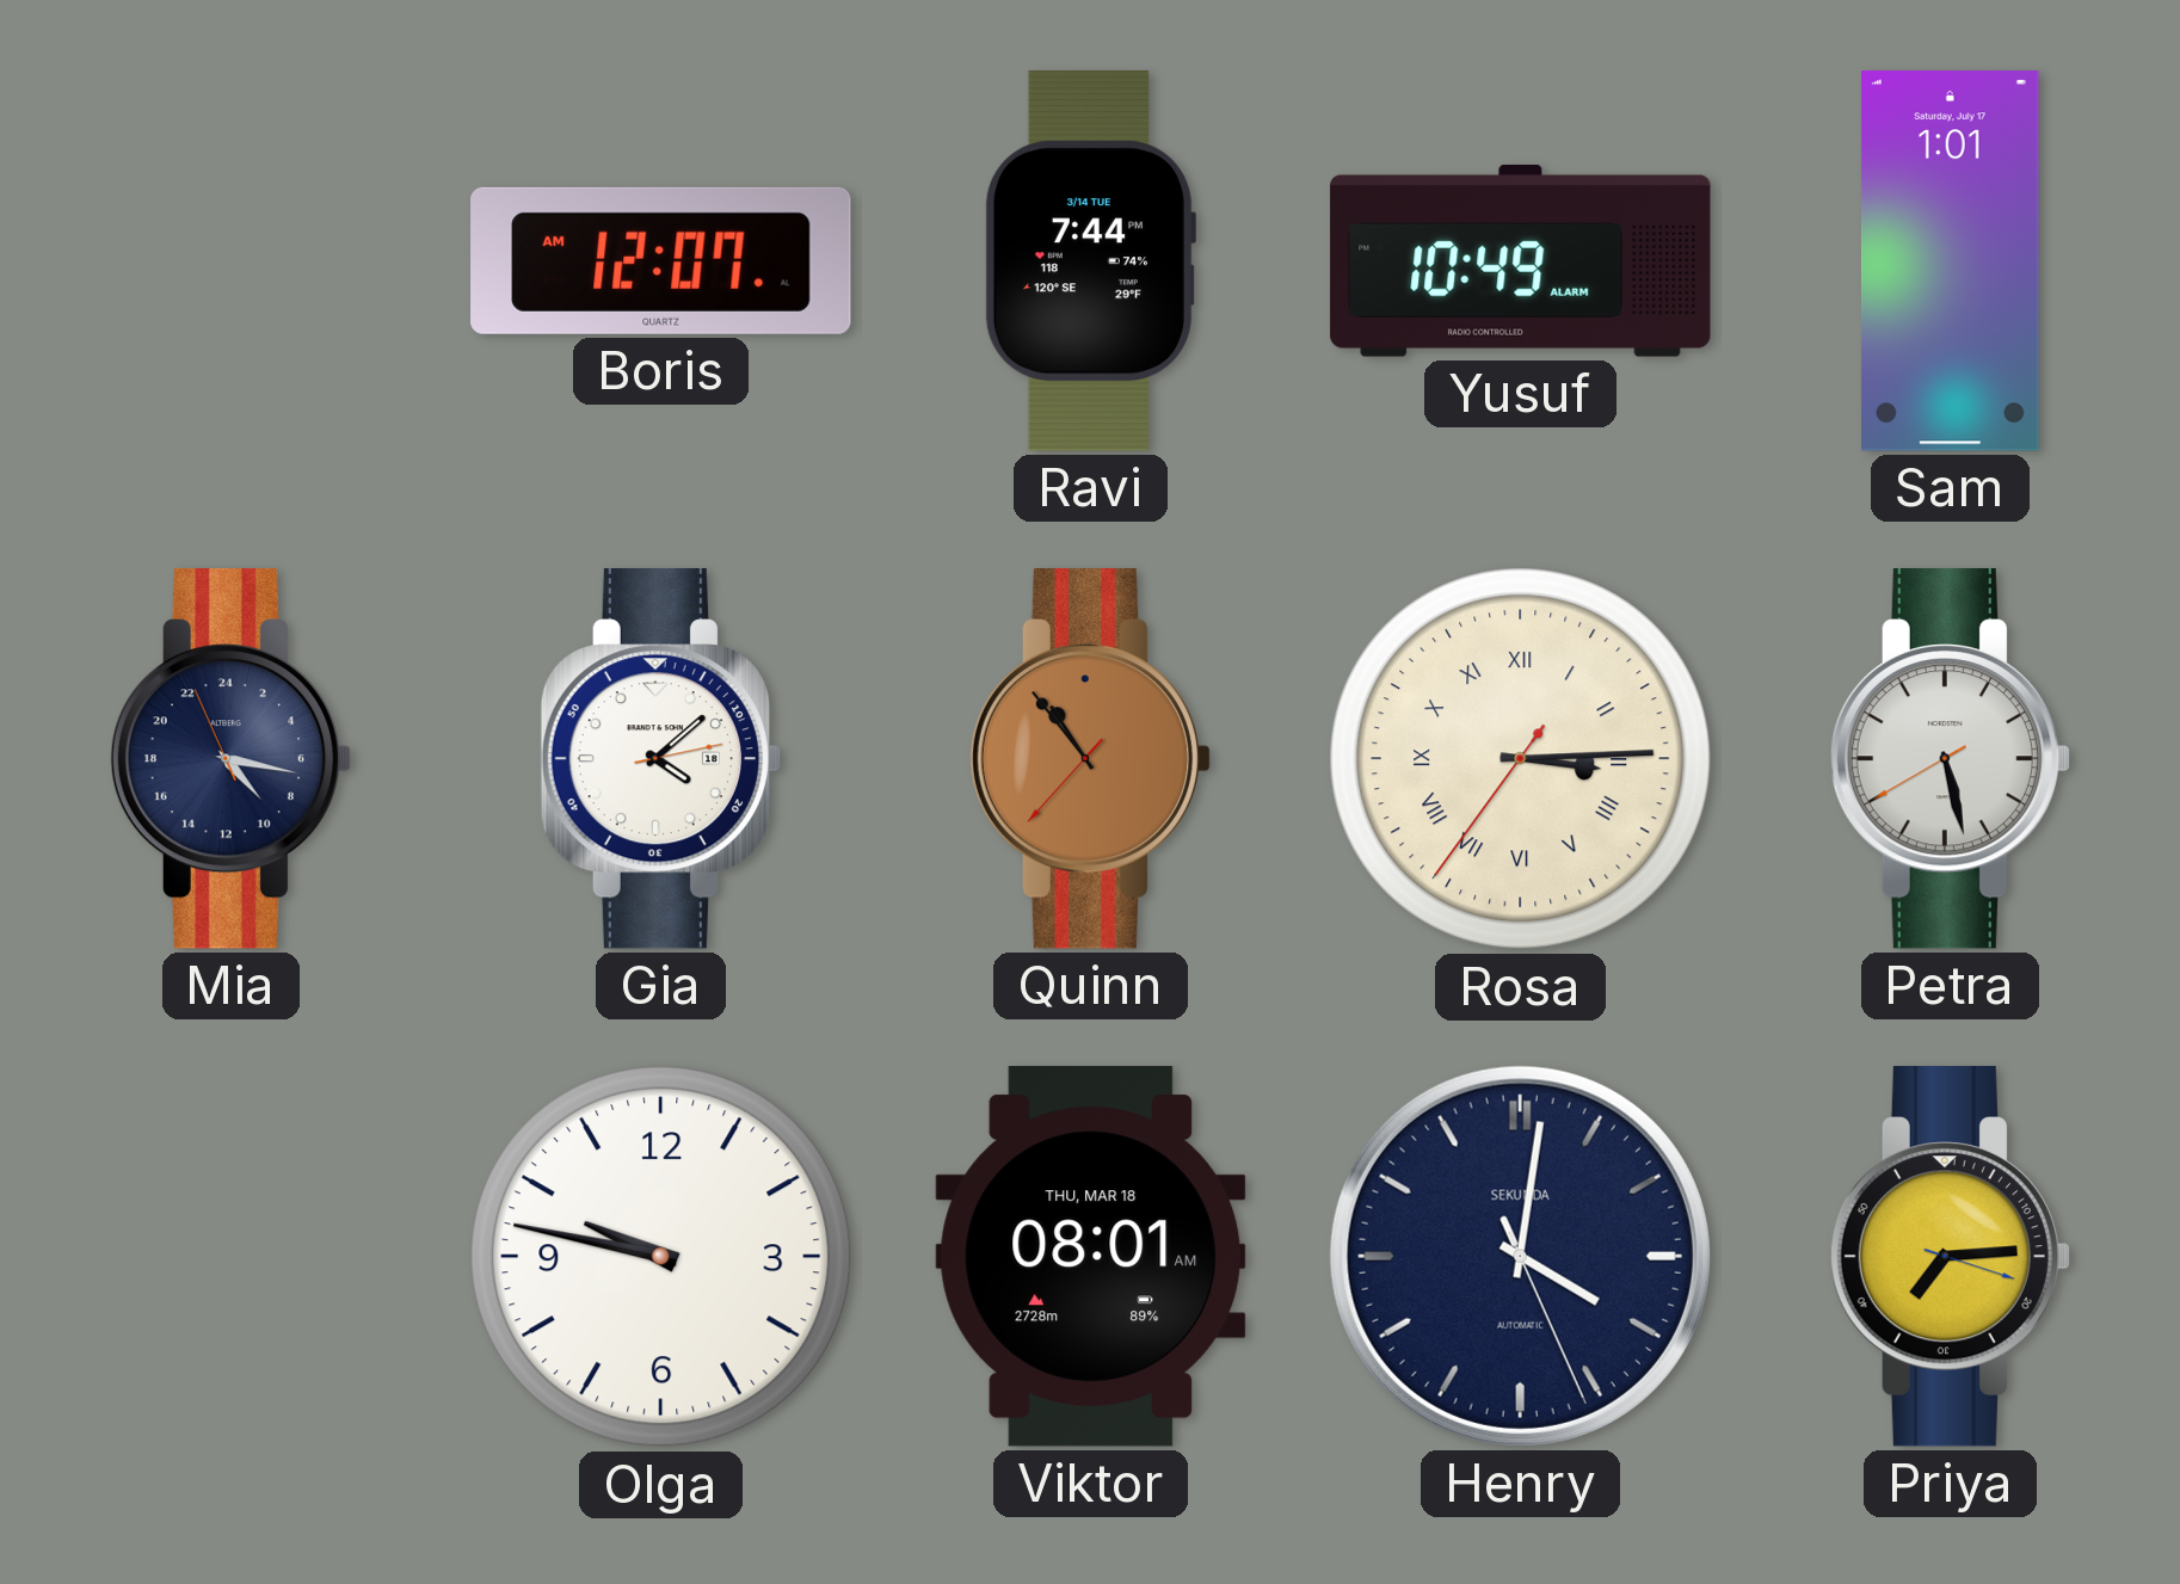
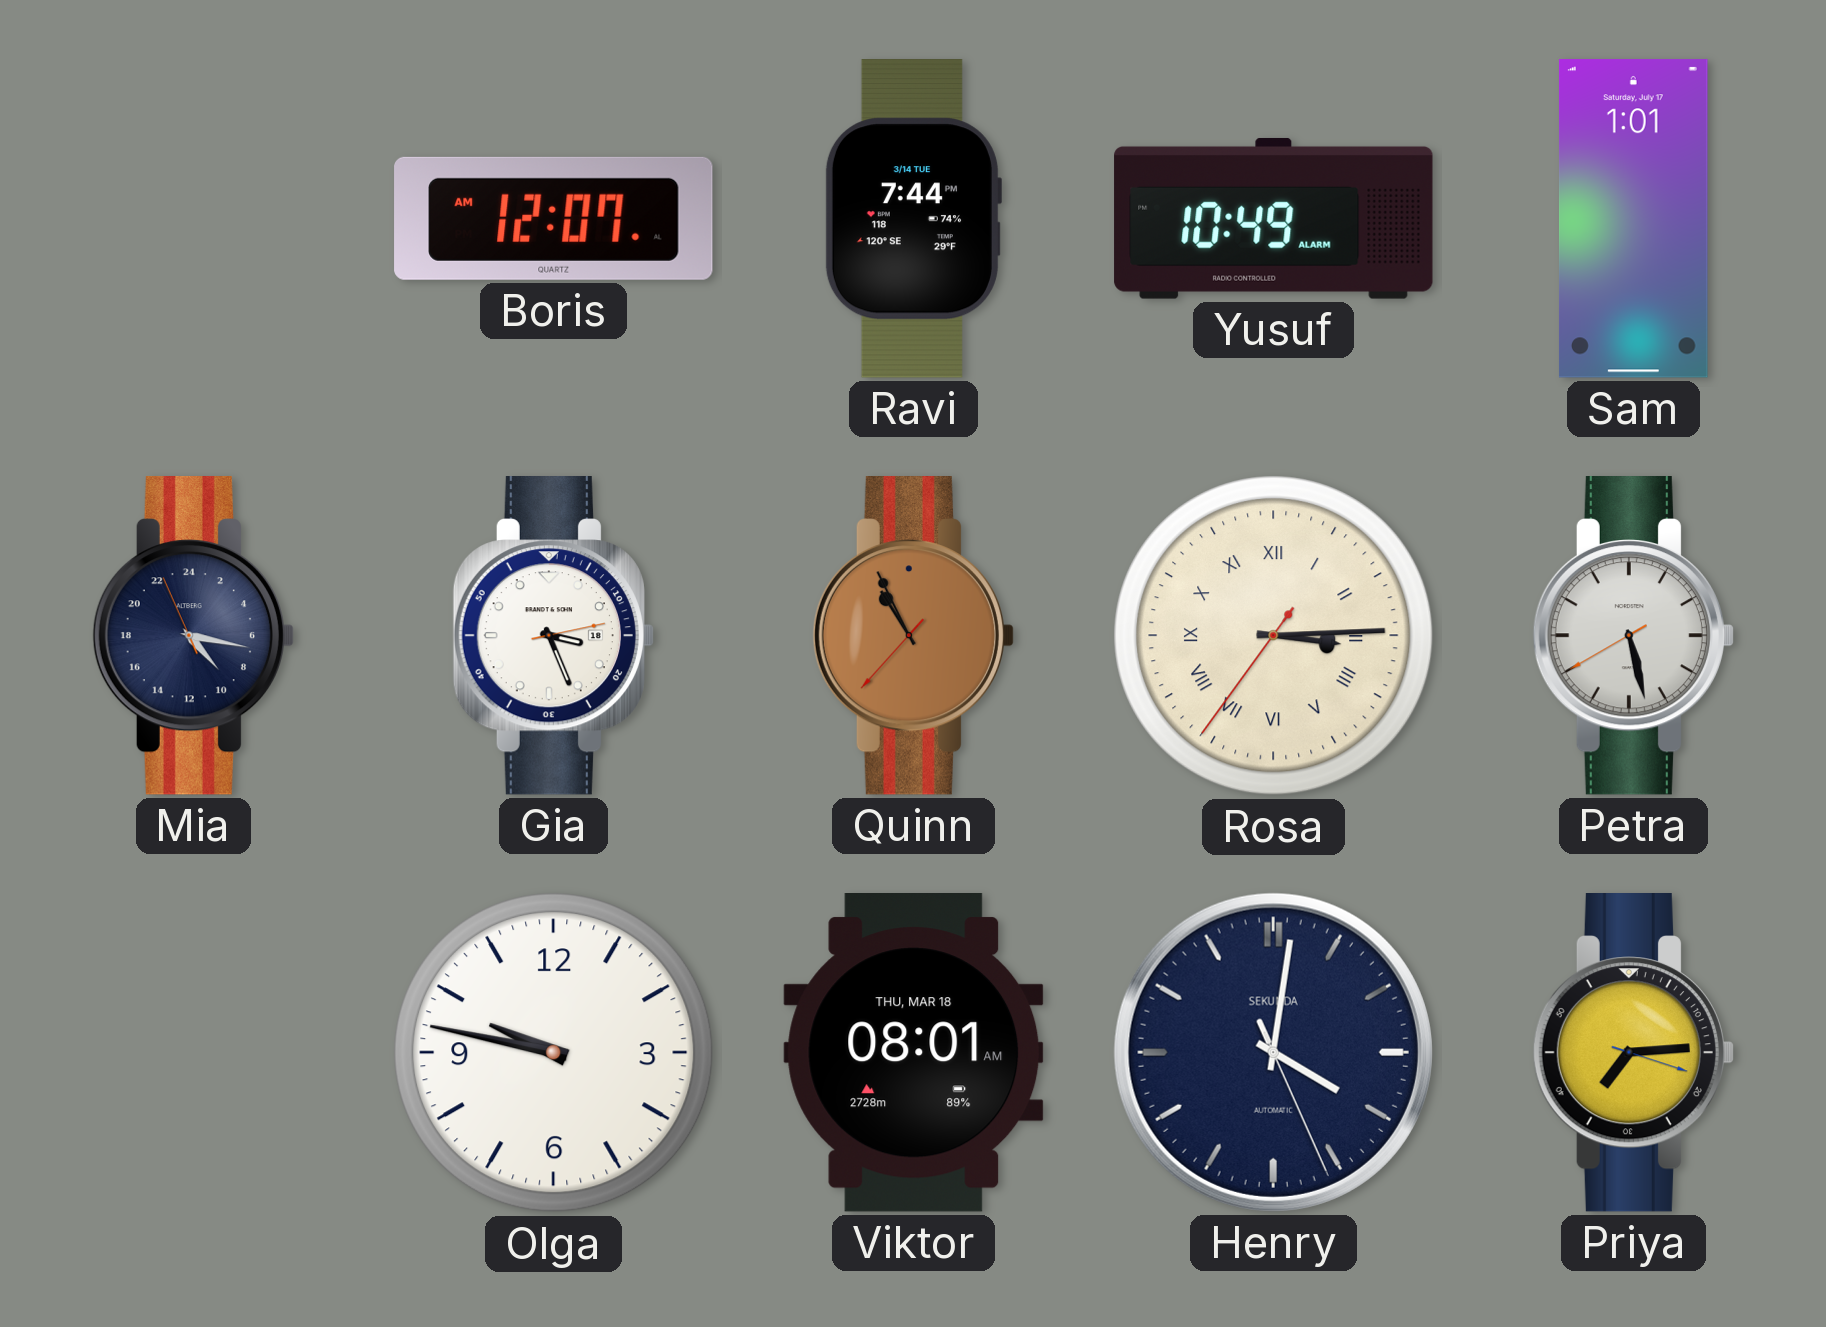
Gia: 4:08 -> 3:26
Quinn: 10:53 -> 10:55
